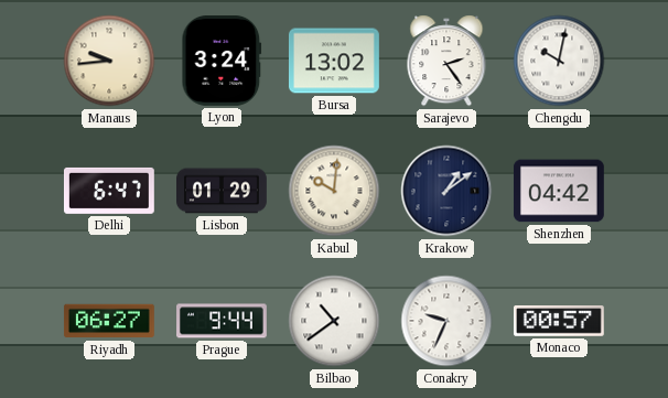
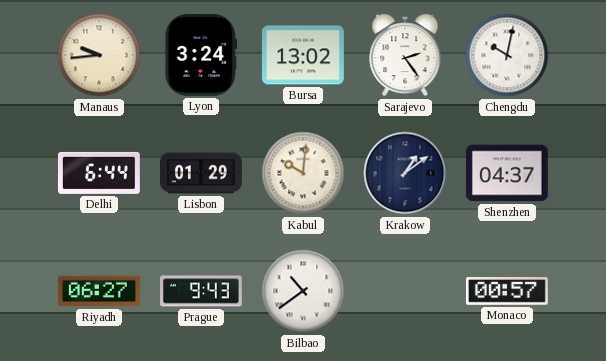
Delhi: 6:47 -> 6:44
Shenzhen: 04:42 -> 04:37
Prague: 9:44 -> 9:43
Conakry: 9:34 -> none
